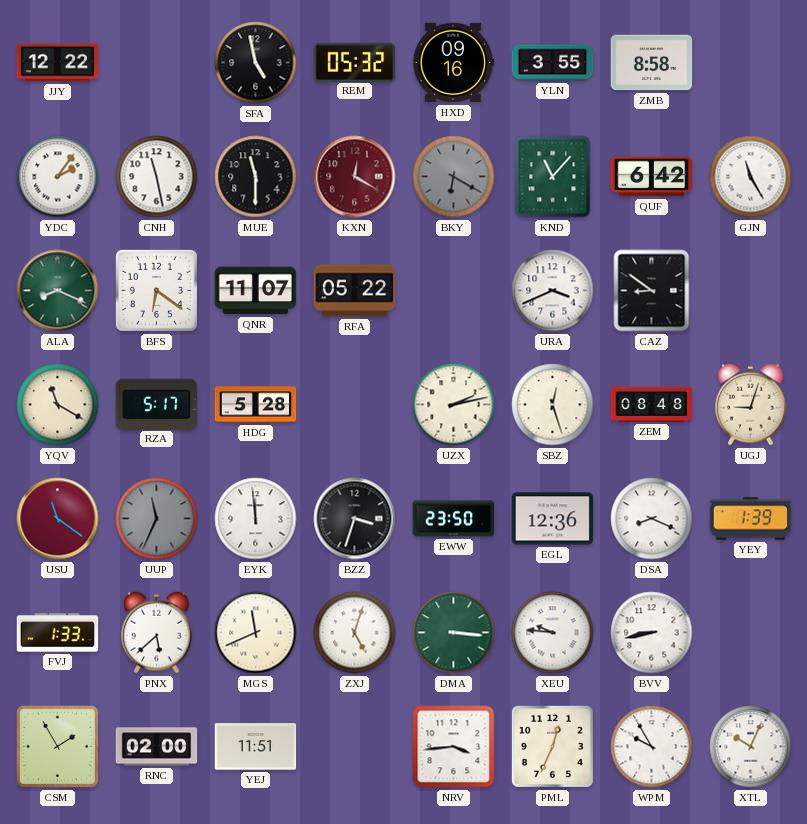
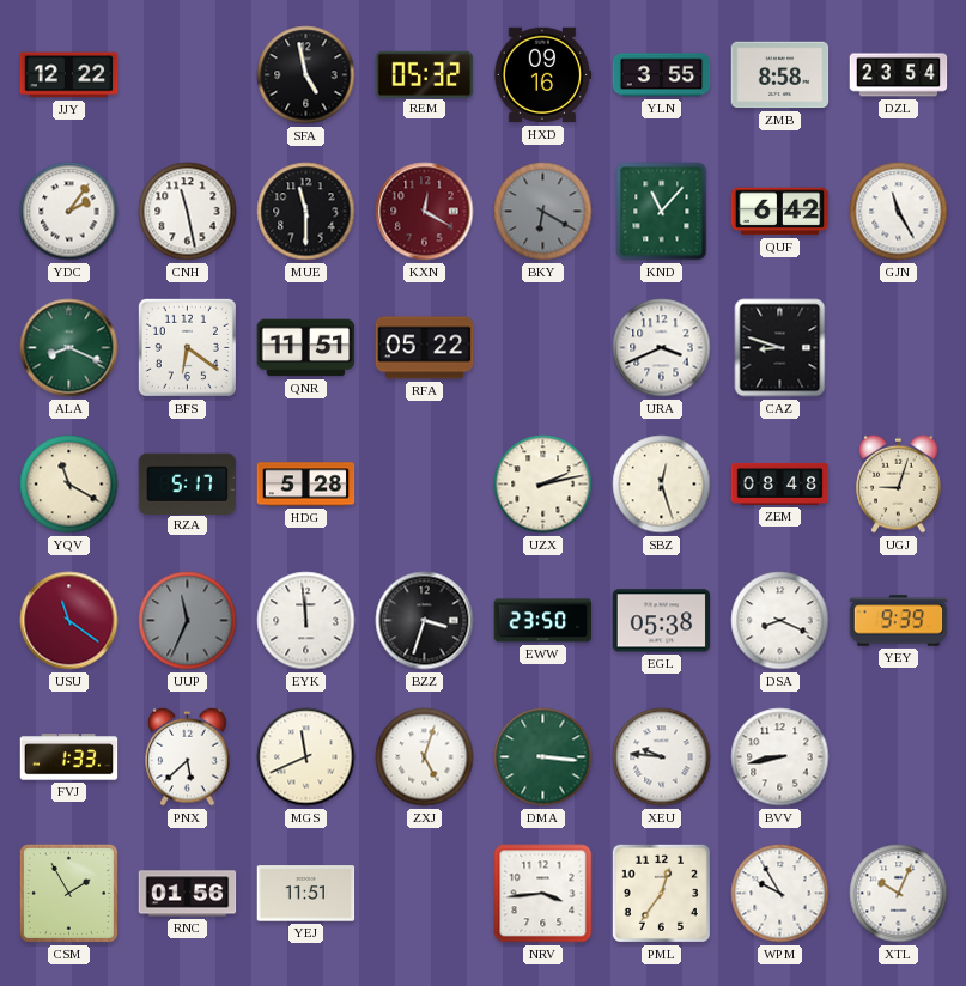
DZL: none -> 23:54
QNR: 11:07 -> 11:51
CAZ: 8:51 -> 8:48
EGL: 12:36 -> 05:38
YEY: 1:39 -> 9:39
RNC: 02:00 -> 01:56
PML: 12:34 -> 12:36
